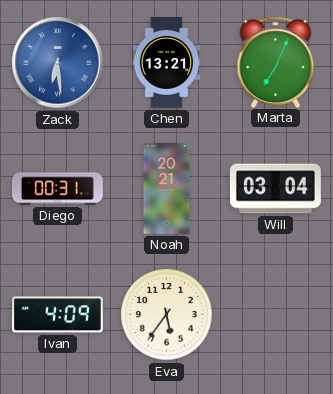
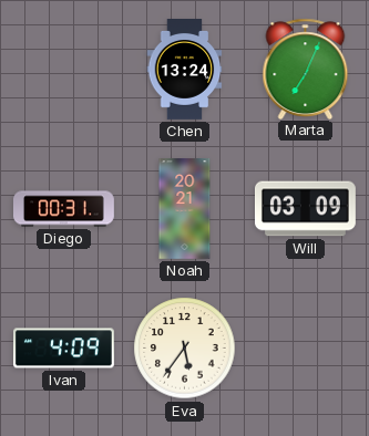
Zack: 6:29 -> none
Chen: 13:21 -> 13:24
Will: 03:04 -> 03:09
